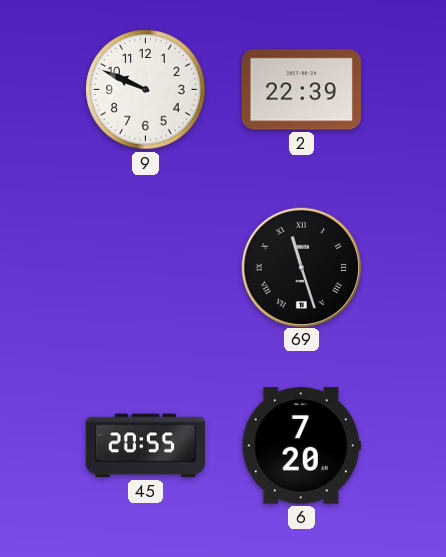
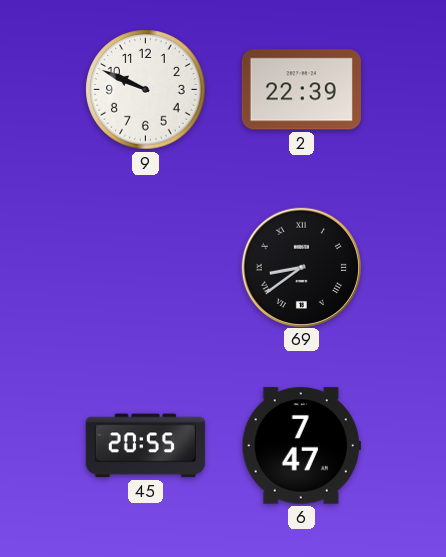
69: 11:27 -> 8:39
6: 7:20 -> 7:47
